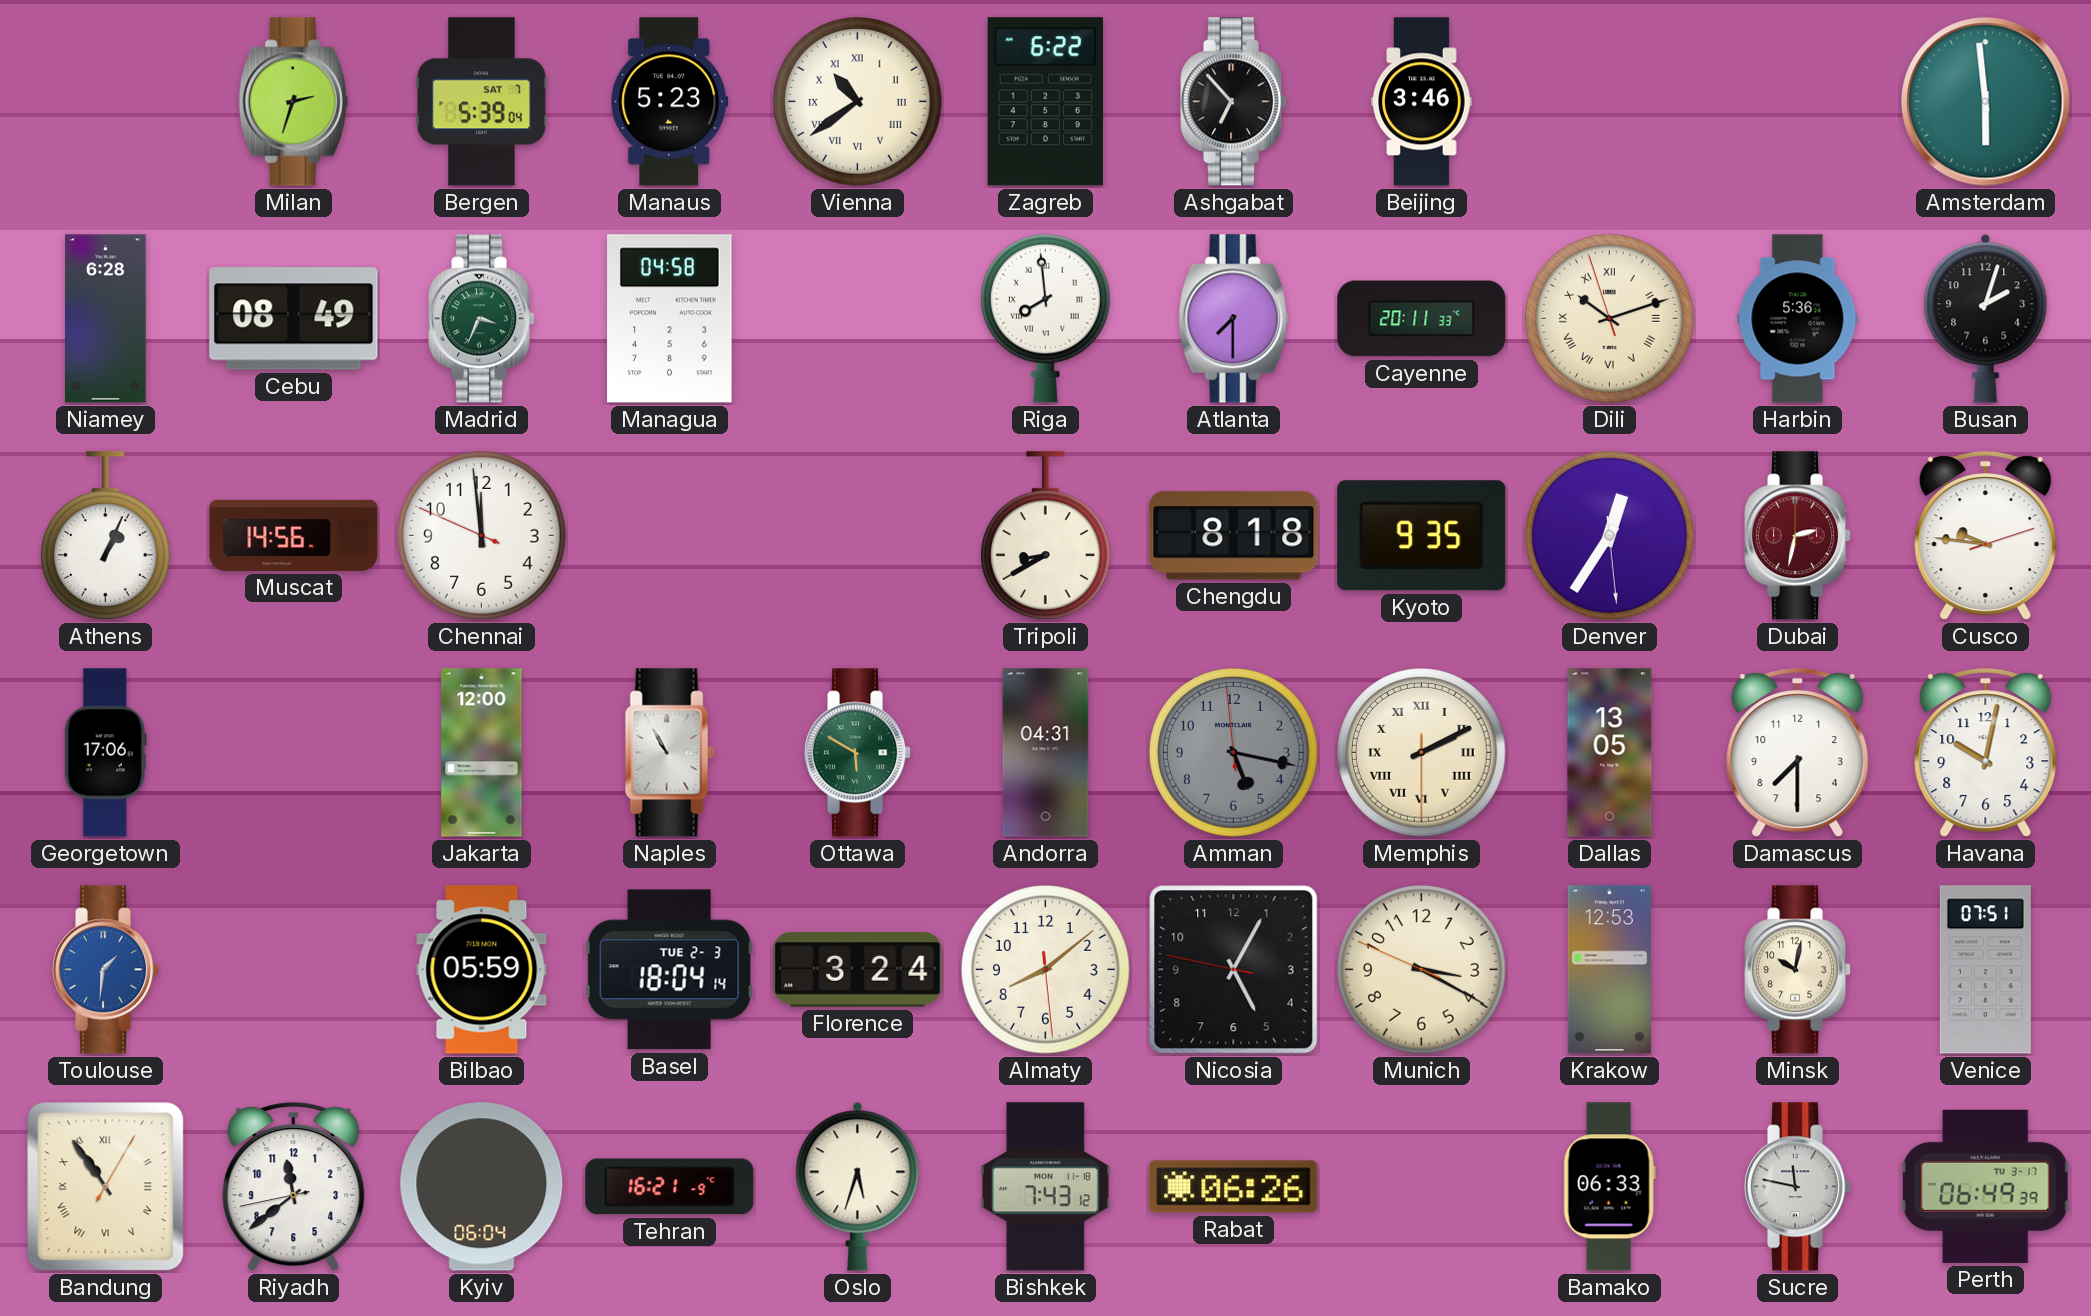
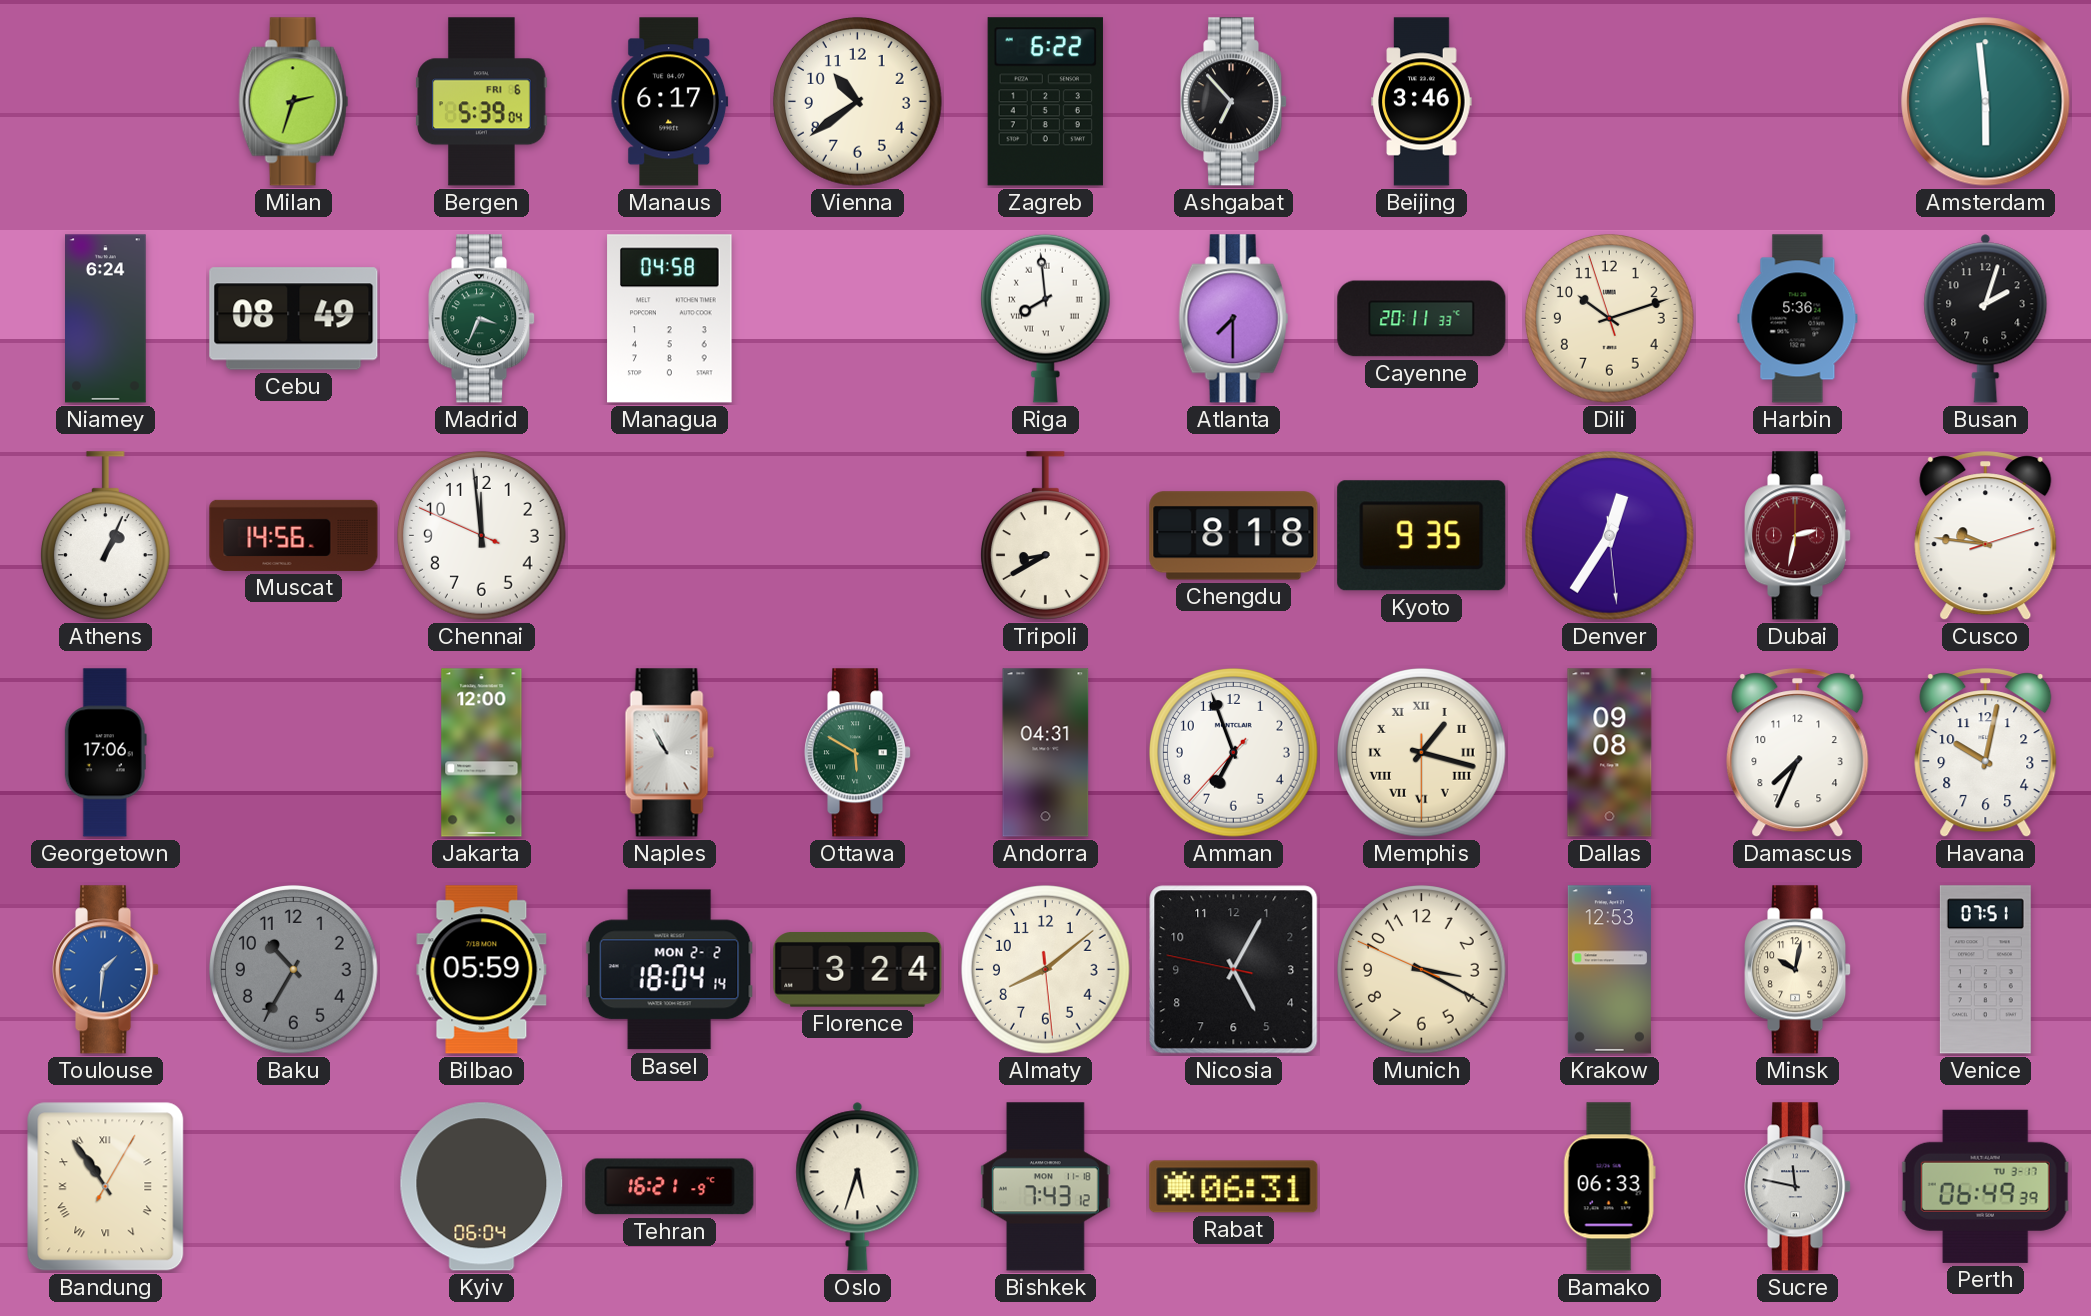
Bergen date: SAT 7 -> FRI 6
Manaus: 5:23 -> 6:17
Vienna numerals: Roman -> Arabic
Niamey: 6:28 -> 6:24
Dili numerals: Roman -> Arabic
Amman: 5:16 -> 6:56
Amman dial: grey -> white
Memphis: 2:10 -> 1:17
Dallas: 13:05 -> 09:08
Damascus: 7:30 -> 7:34
Baku: none -> 10:35
Basel date: TUE 2-3 -> MON 2-2
Riyadh: 11:38 -> none
Rabat: 06:26 -> 06:31
